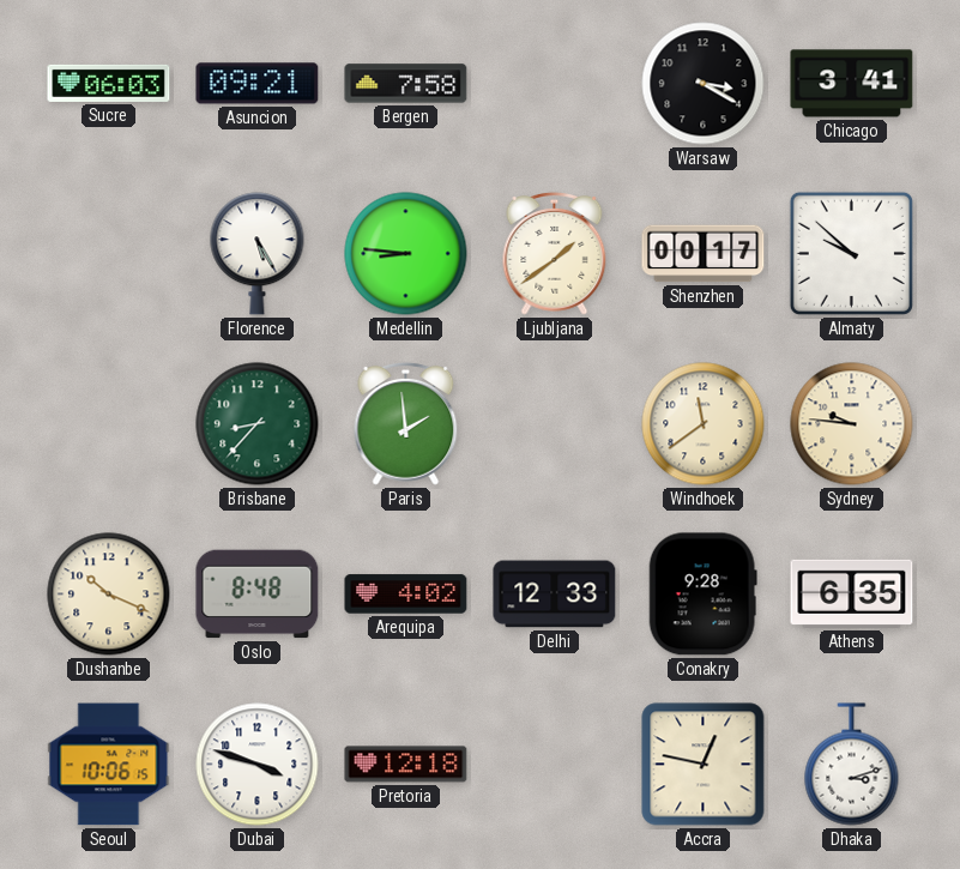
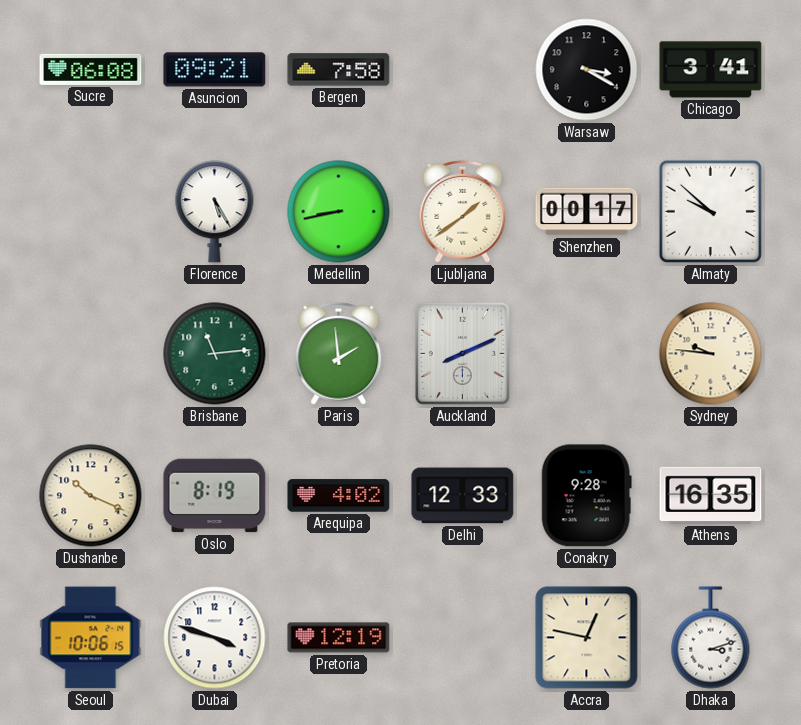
Sucre: 06:03 -> 06:08
Medellin: 8:46 -> 8:43
Brisbane: 8:37 -> 11:14
Auckland: none -> 8:11
Windhoek: 11:39 -> none
Oslo: 8:48 -> 8:19
Athens: 6:35 -> 16:35
Pretoria: 12:18 -> 12:19
